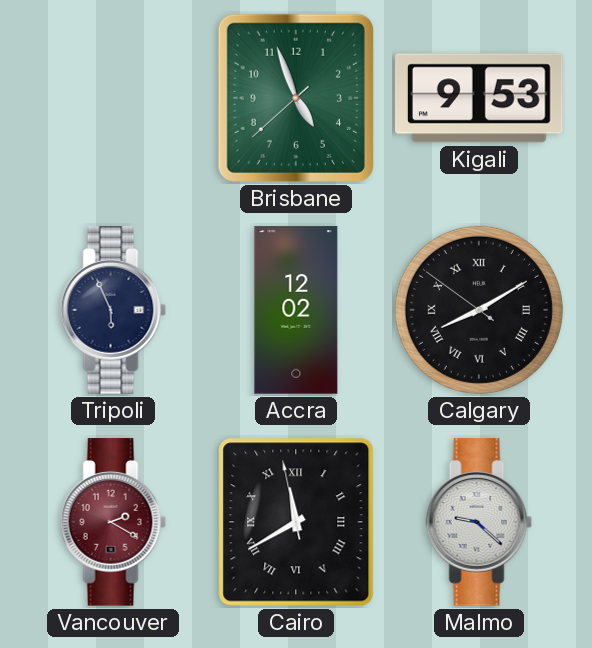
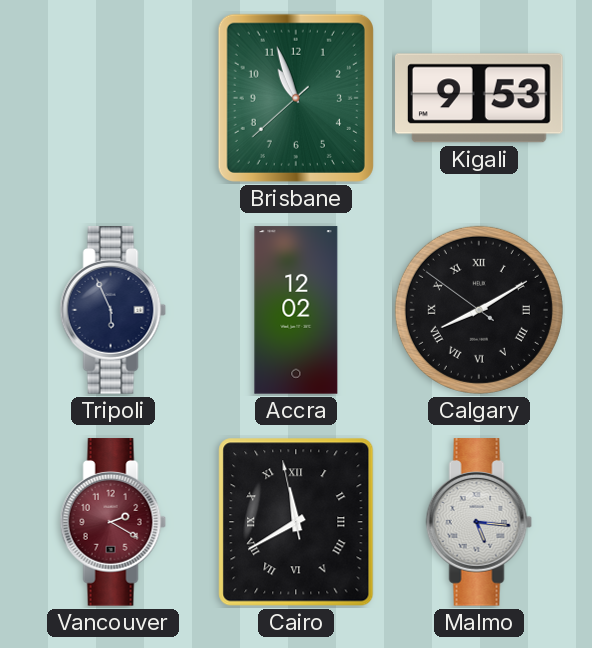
Brisbane: 4:56 -> 10:56
Malmo: 9:22 -> 5:16
